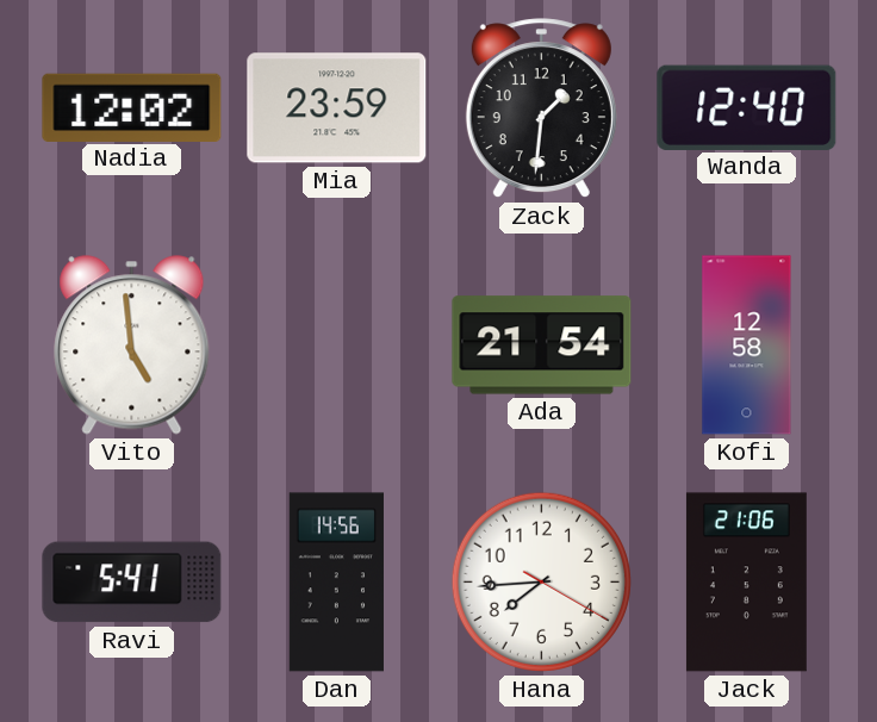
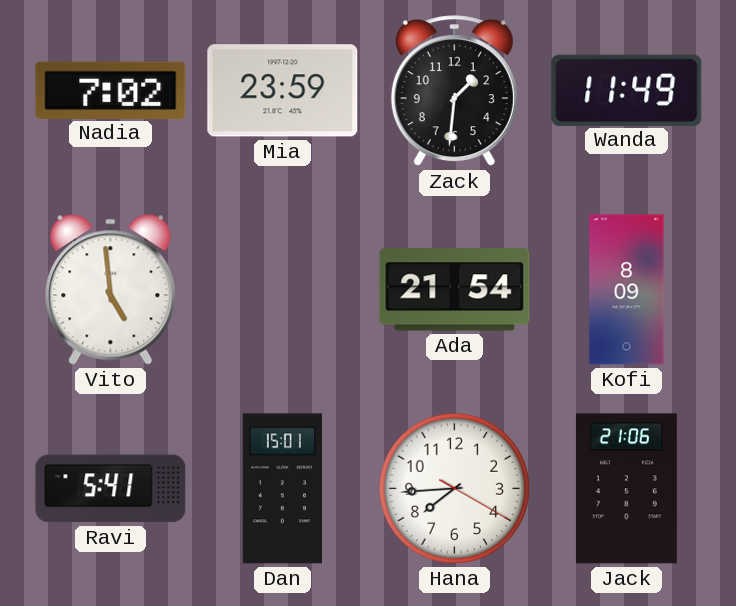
Nadia: 12:02 -> 7:02
Wanda: 12:40 -> 11:49
Kofi: 12:58 -> 8:09
Dan: 14:56 -> 15:01
